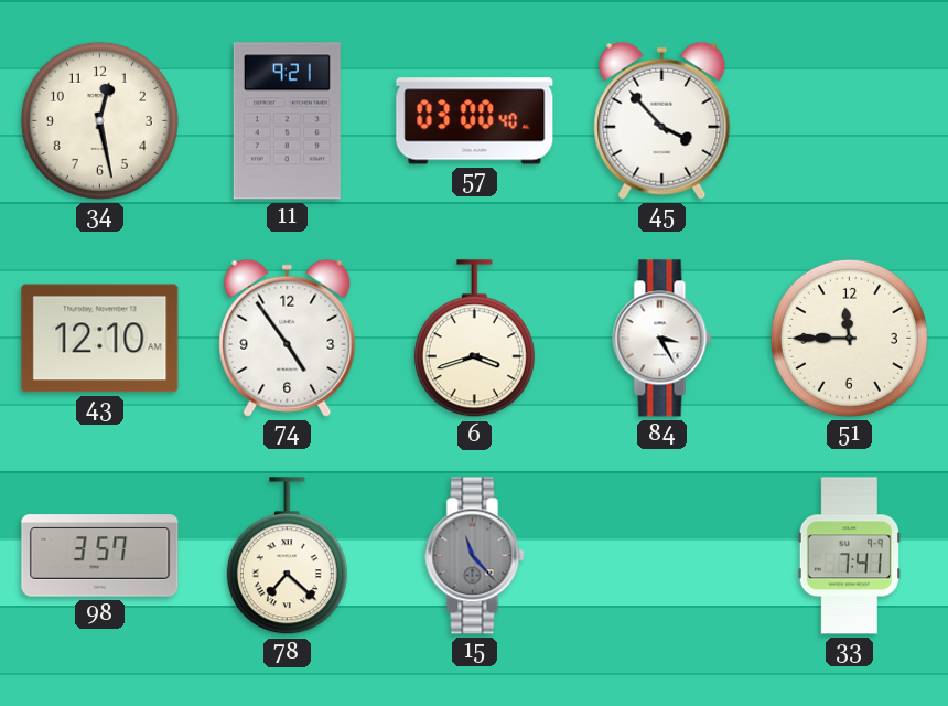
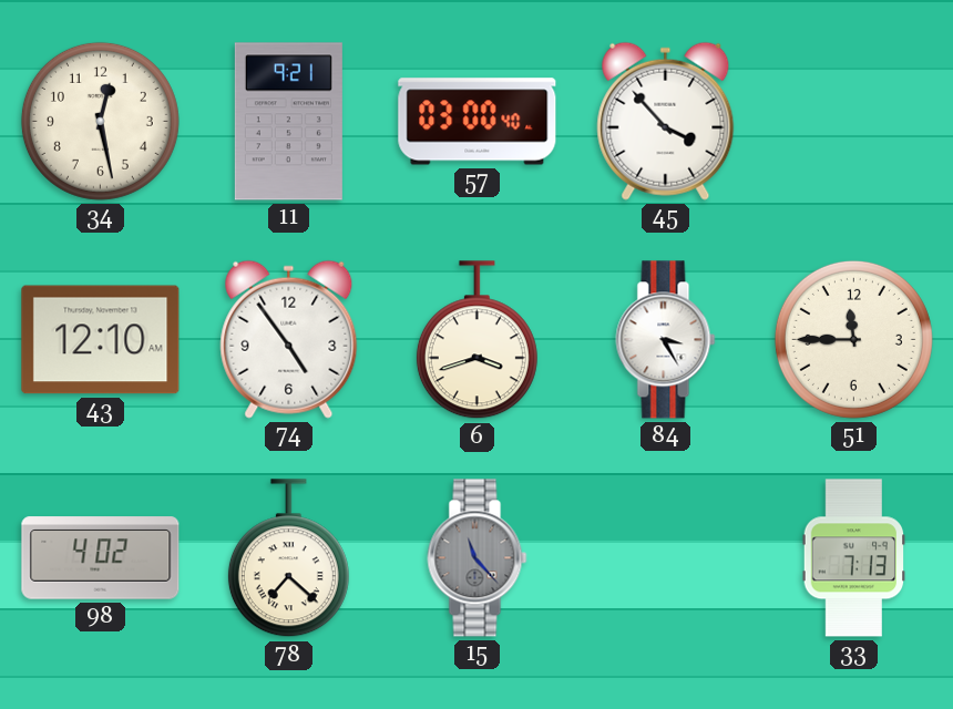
98: 3:57 -> 4:02
33: 7:41 -> 7:13
